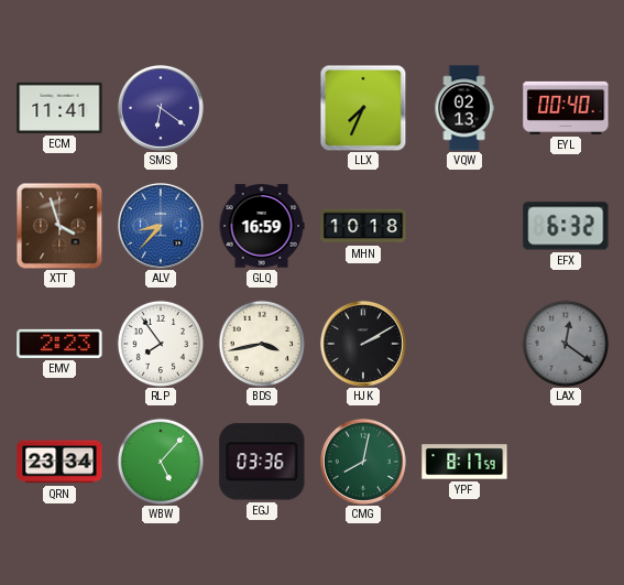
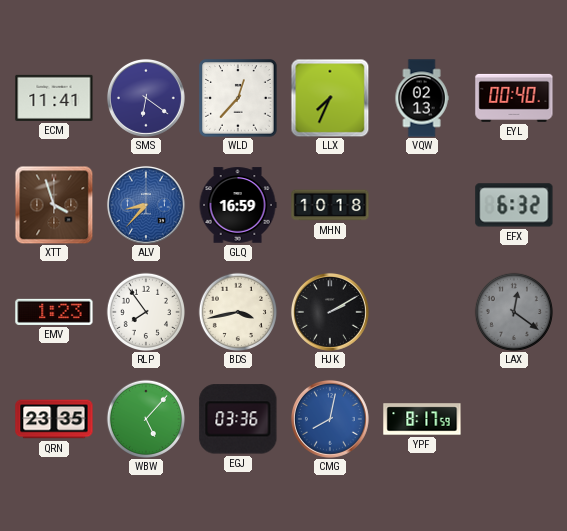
WLD: none -> 12:37
EMV: 2:23 -> 1:23
QRN: 23:34 -> 23:35
CMG dial: green -> blue
